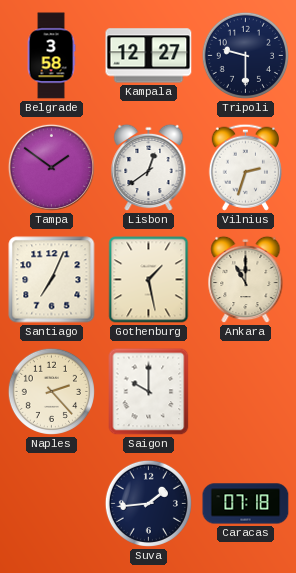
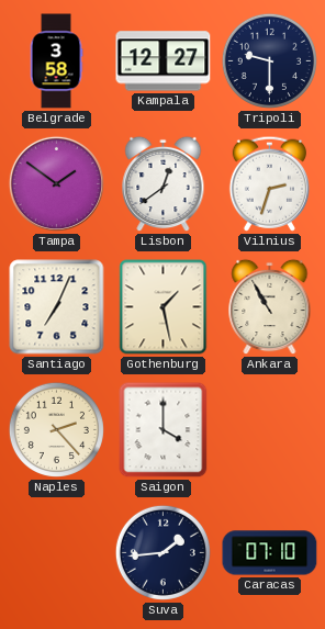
Ankara: 11:00 -> 10:55
Saigon: 10:00 -> 4:00
Caracas: 07:18 -> 07:10
